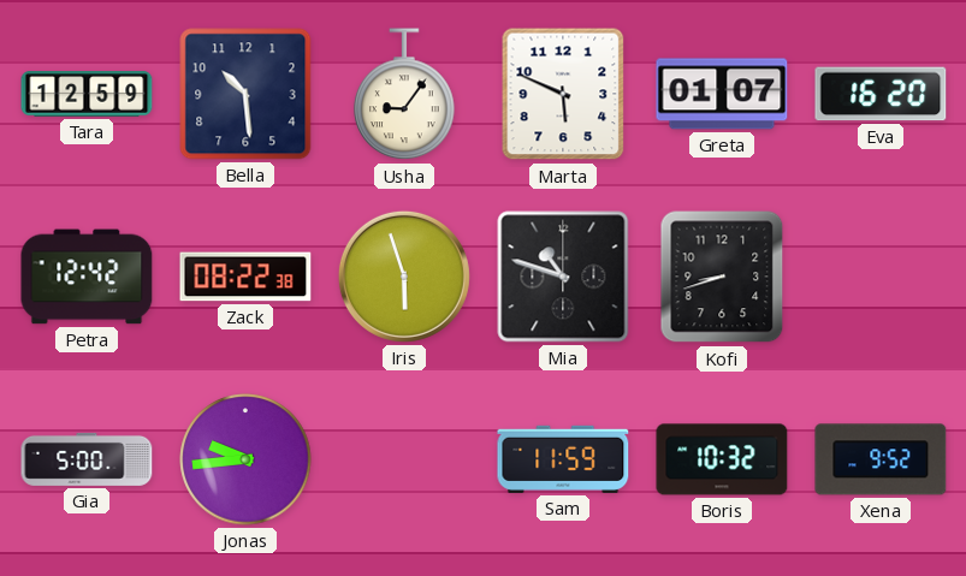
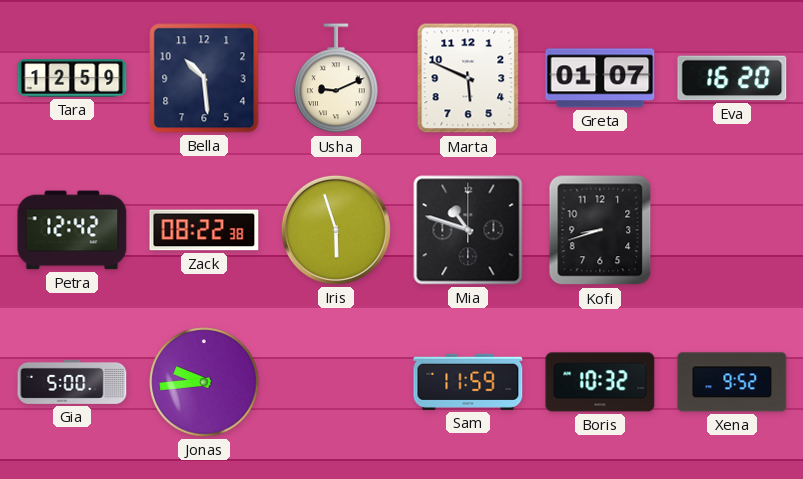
Usha: 9:06 -> 9:11
